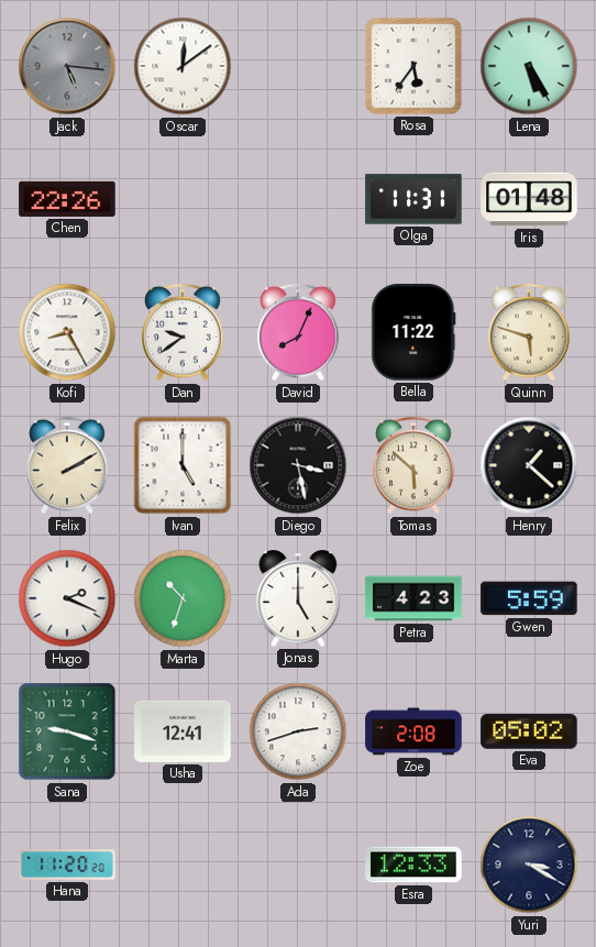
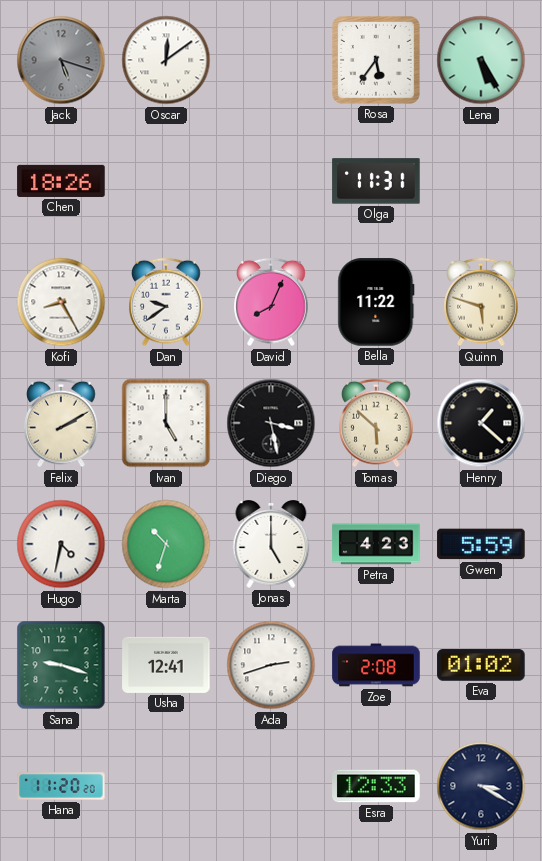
Jack: 5:16 -> 5:18
Chen: 22:26 -> 18:26
Iris: 01:48 -> none
Hugo: 2:19 -> 4:32
Eva: 05:02 -> 01:02
